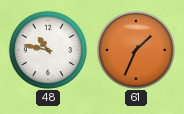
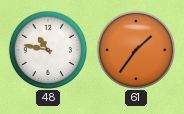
61: 1:34 -> 1:36
